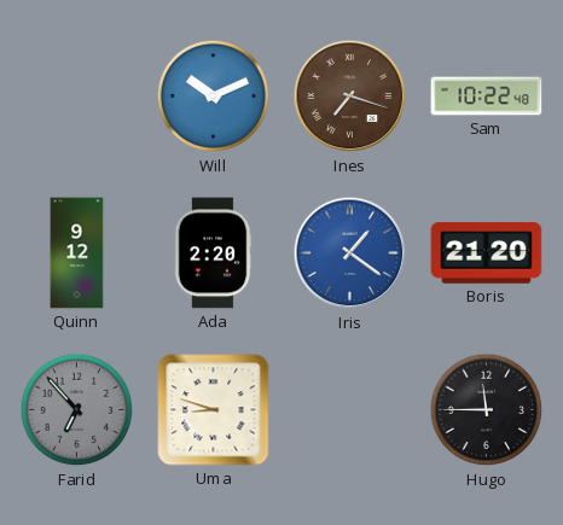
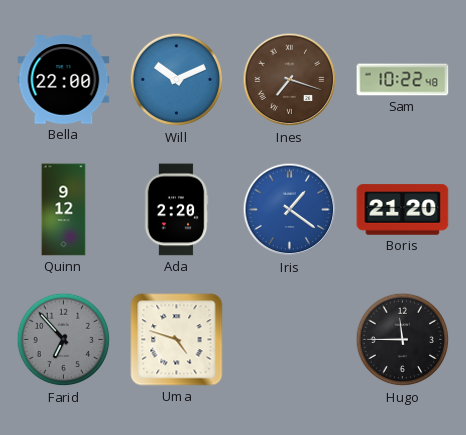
Bella: none -> 22:00
Uma: 8:48 -> 4:48
